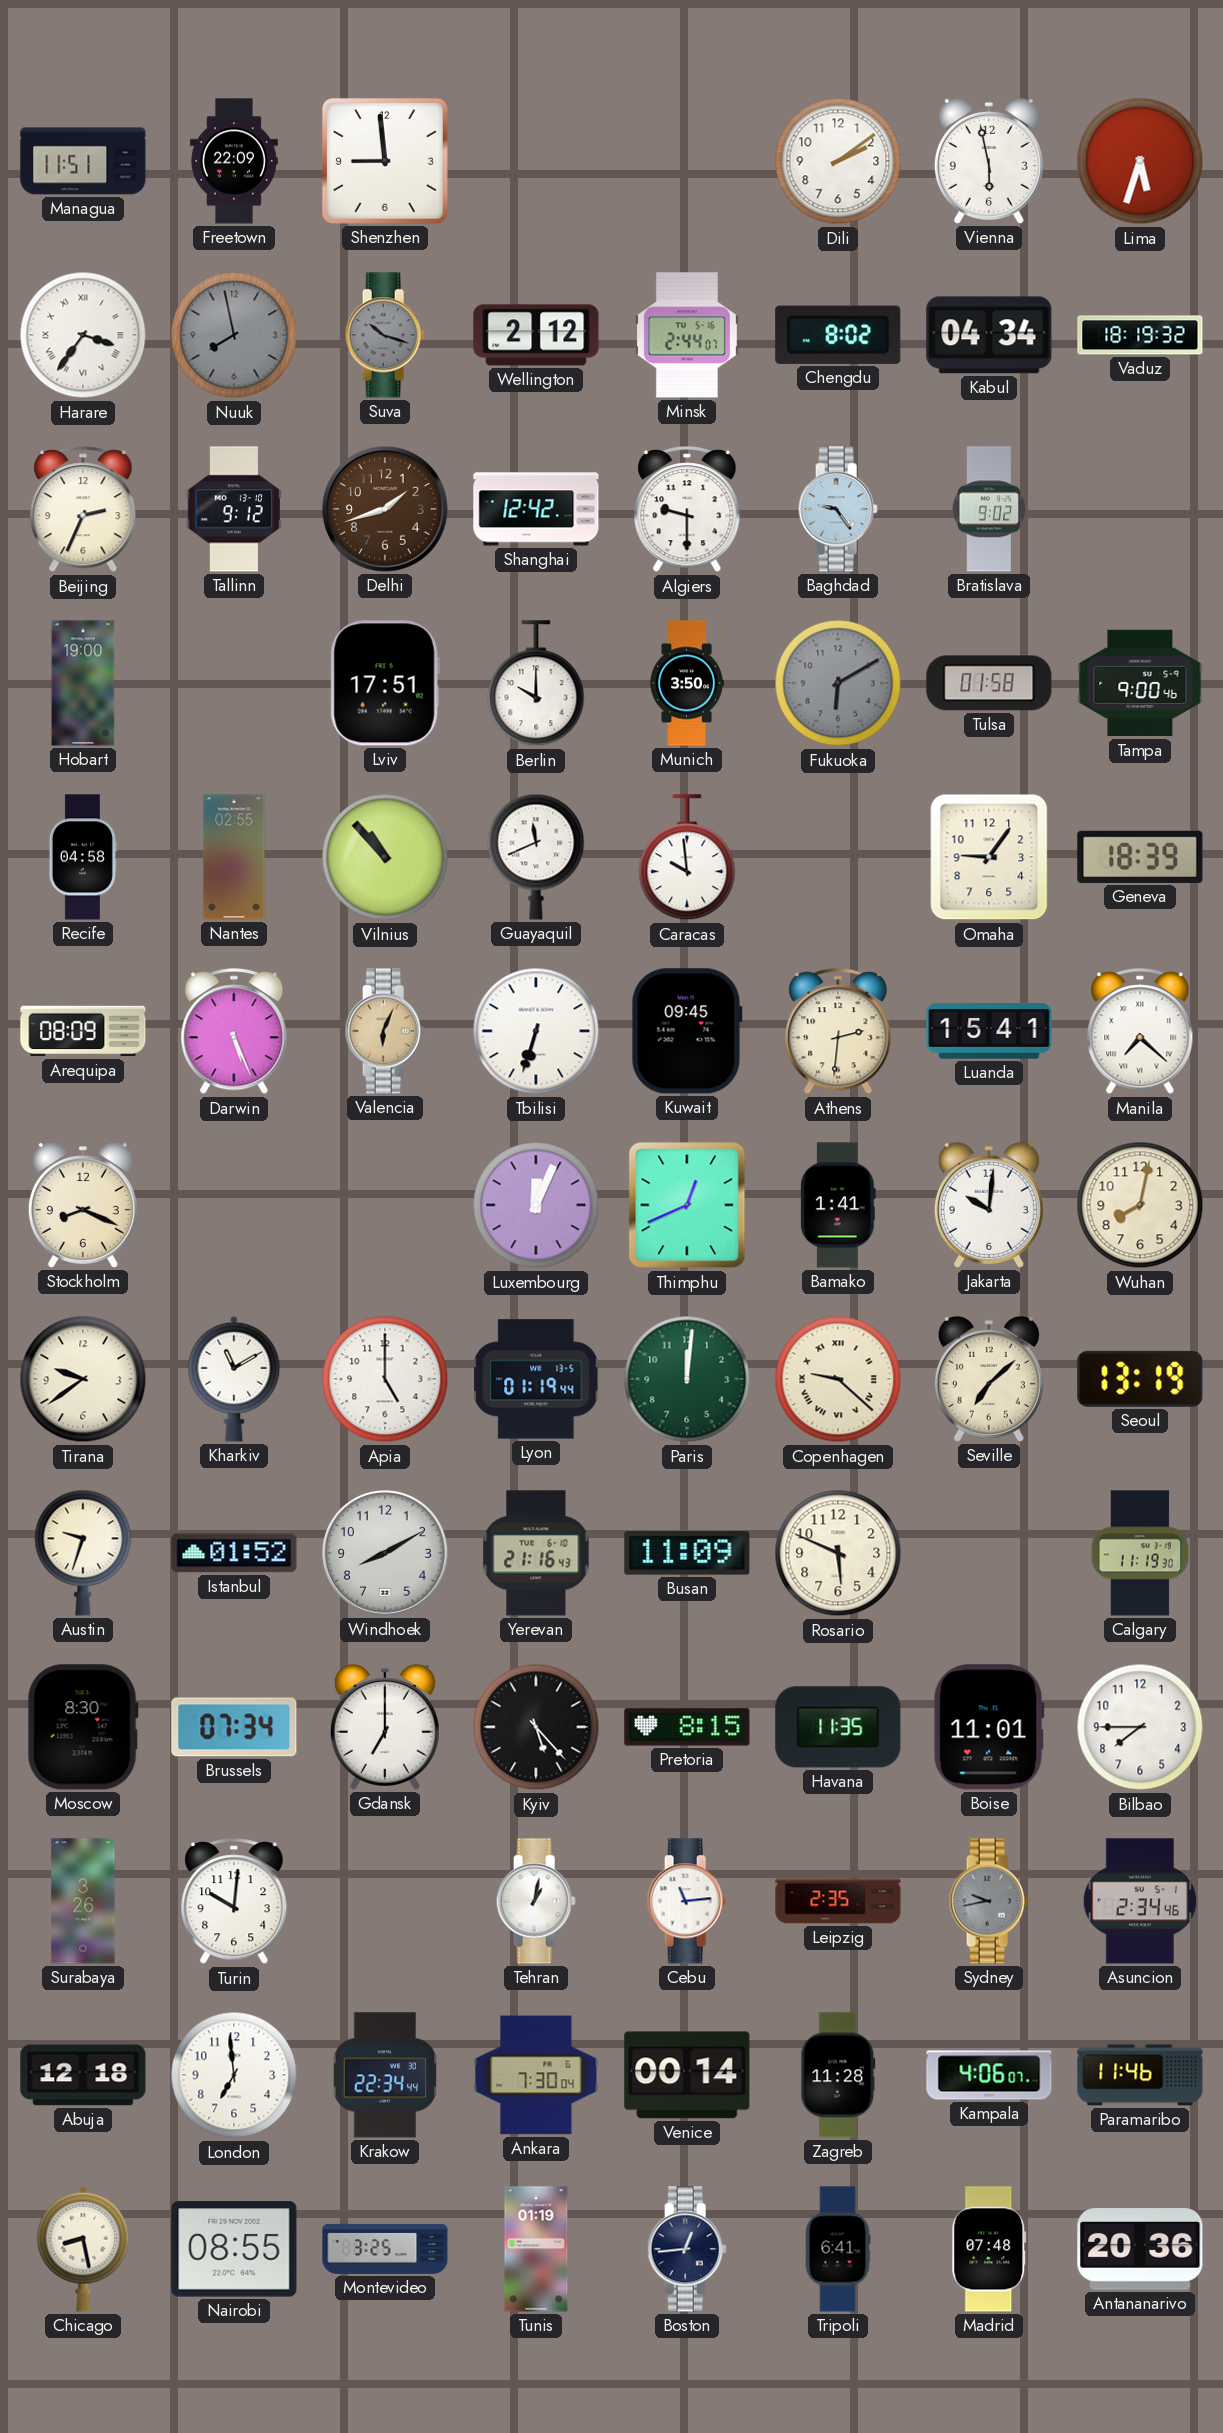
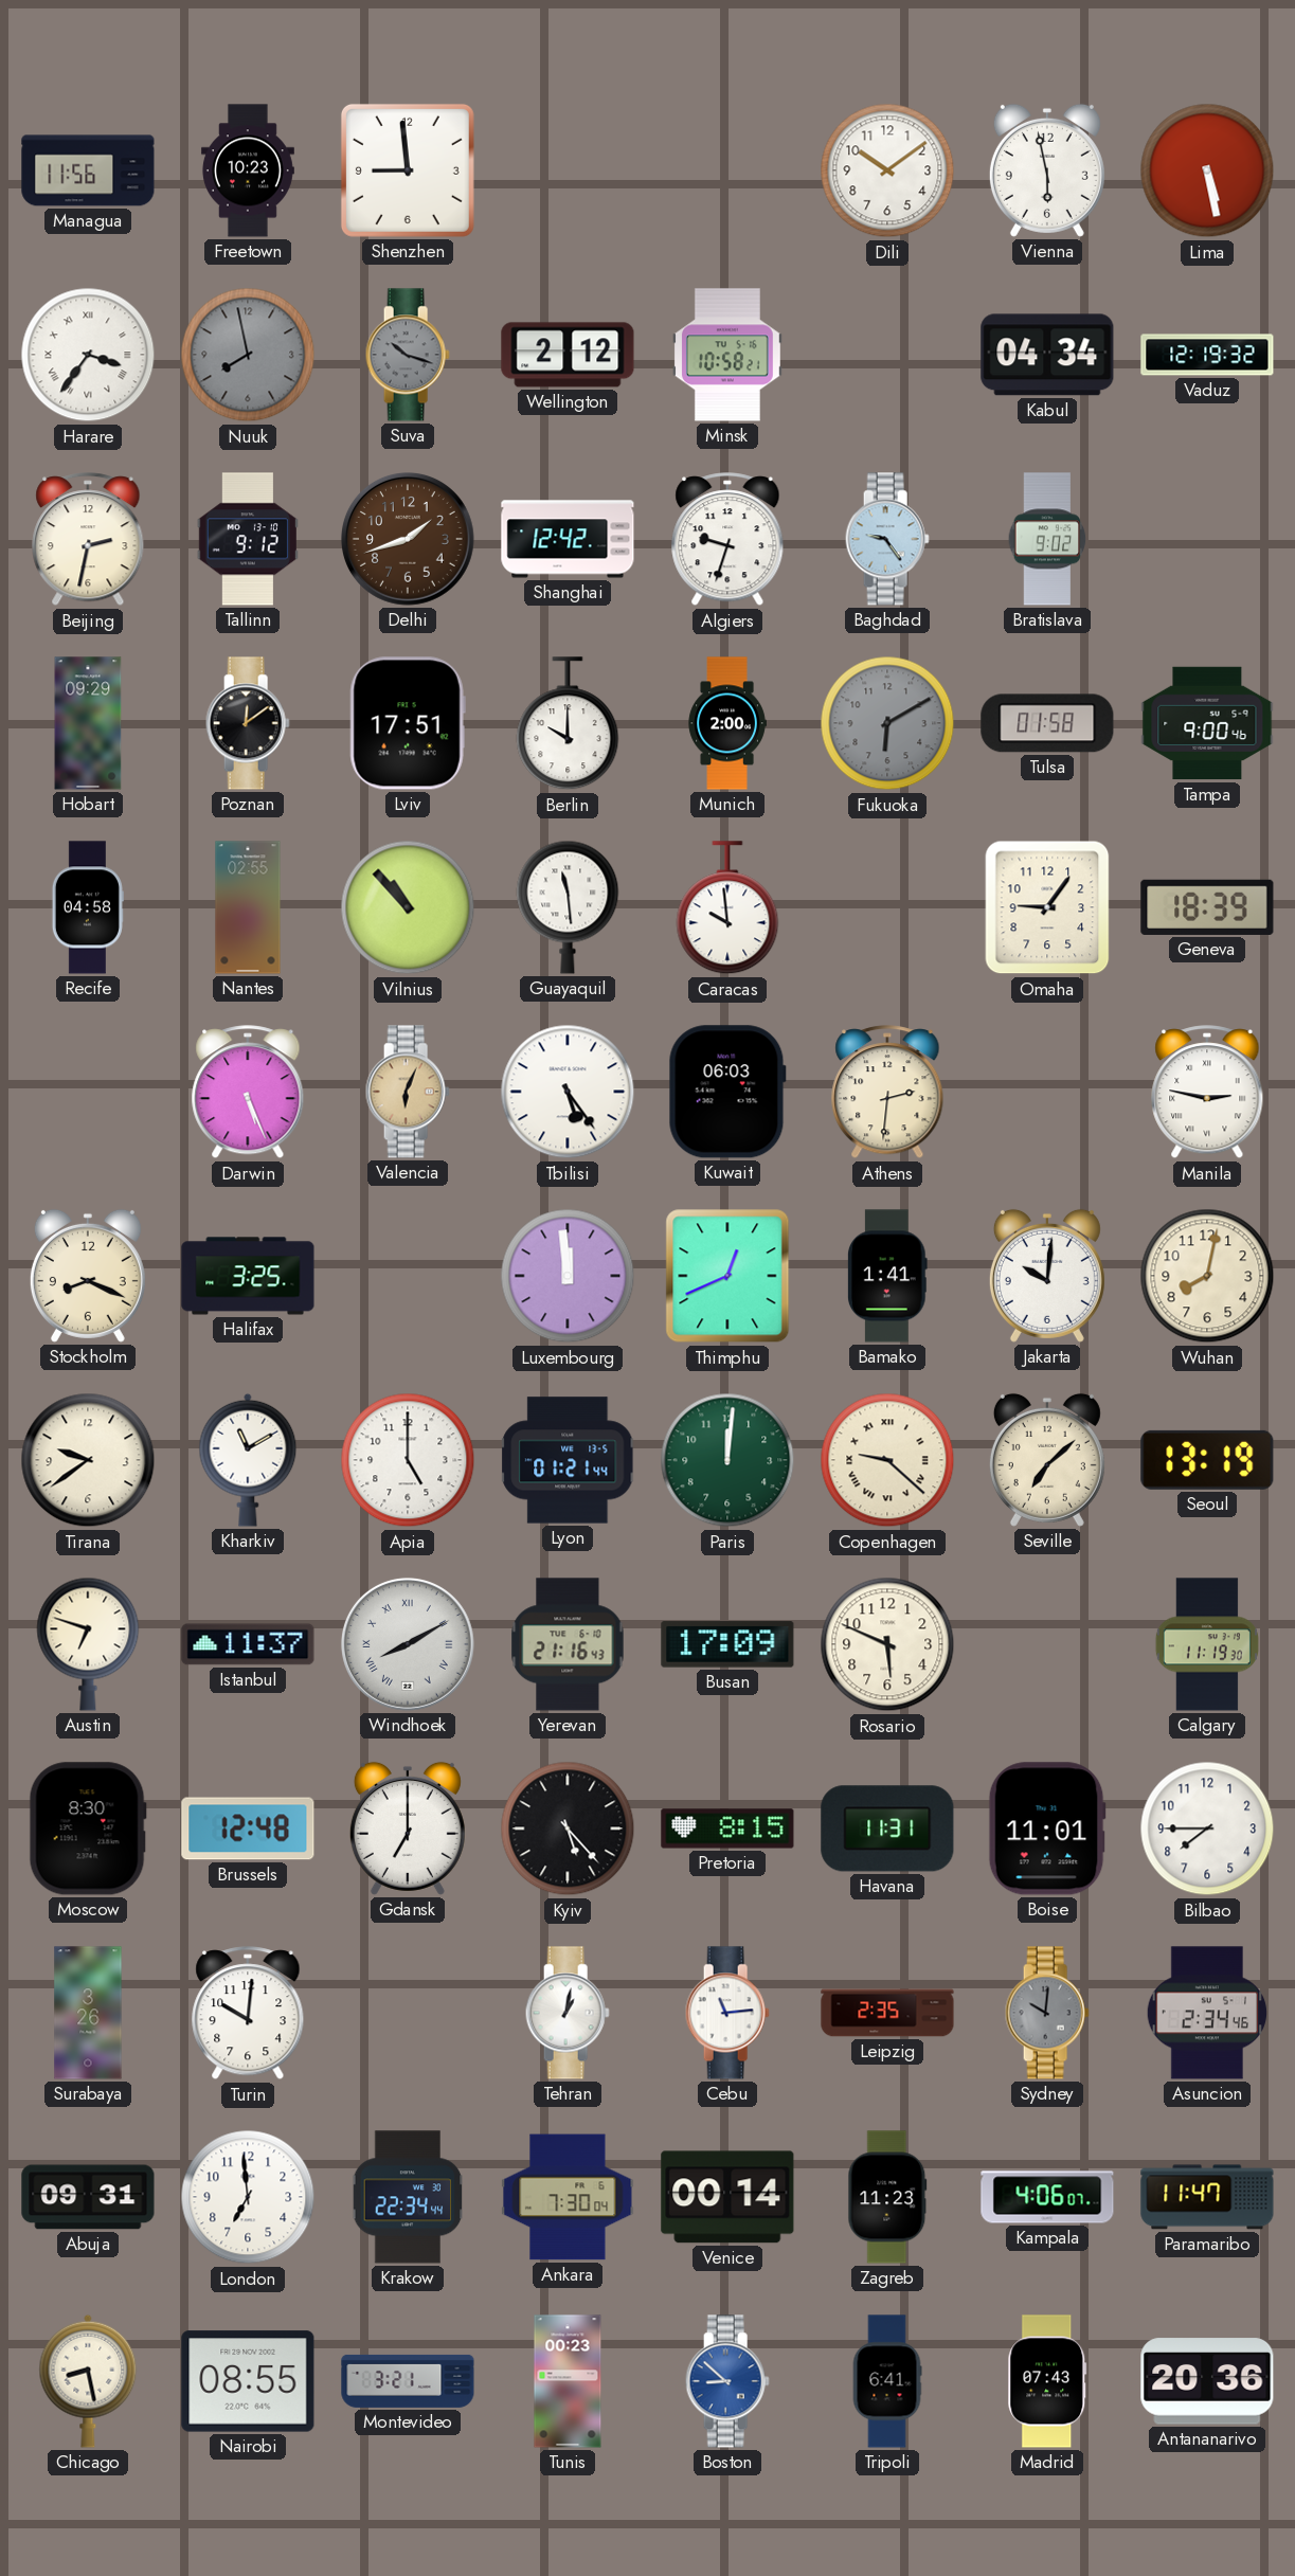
Managua: 11:51 -> 11:56
Freetown: 22:09 -> 10:23
Dili: 2:09 -> 10:09
Lima: 5:33 -> 5:28
Minsk: 2:44 -> 10:58
Chengdu: 8:02 -> none
Vaduz: 18:19 -> 12:19
Beijing: 2:34 -> 2:32
Algiers: 9:30 -> 9:33
Hobart: 19:00 -> 09:29
Poznan: none -> 12:09
Munich: 3:50 -> 2:00
Guayaquil: 11:41 -> 11:29
Arequipa: 08:09 -> none
Tbilisi: 6:33 -> 5:24
Kuwait: 09:45 -> 06:03
Luanda: 15:41 -> none
Manila: 7:22 -> 2:47
Halifax: none -> 3:25
Luxembourg: 12:04 -> 11:59
Lyon: 01:19 -> 01:21
Austin: 9:33 -> 6:48
Istanbul: 01:52 -> 11:37
Windhoek numerals: Arabic -> Roman
Busan: 11:09 -> 17:09
Brussels: 07:34 -> 12:48
Havana: 11:35 -> 11:31
Sydney: 9:43 -> 10:01
Abuja: 12:18 -> 09:31
Zagreb: 11:28 -> 11:23
Paramaribo: 11:46 -> 11:47
Montevideo: 3:25 -> 3:21
Tunis: 01:19 -> 00:23
Boston: 12:44 -> 8:52
Boston dial: navy -> blue
Madrid: 07:48 -> 07:43
